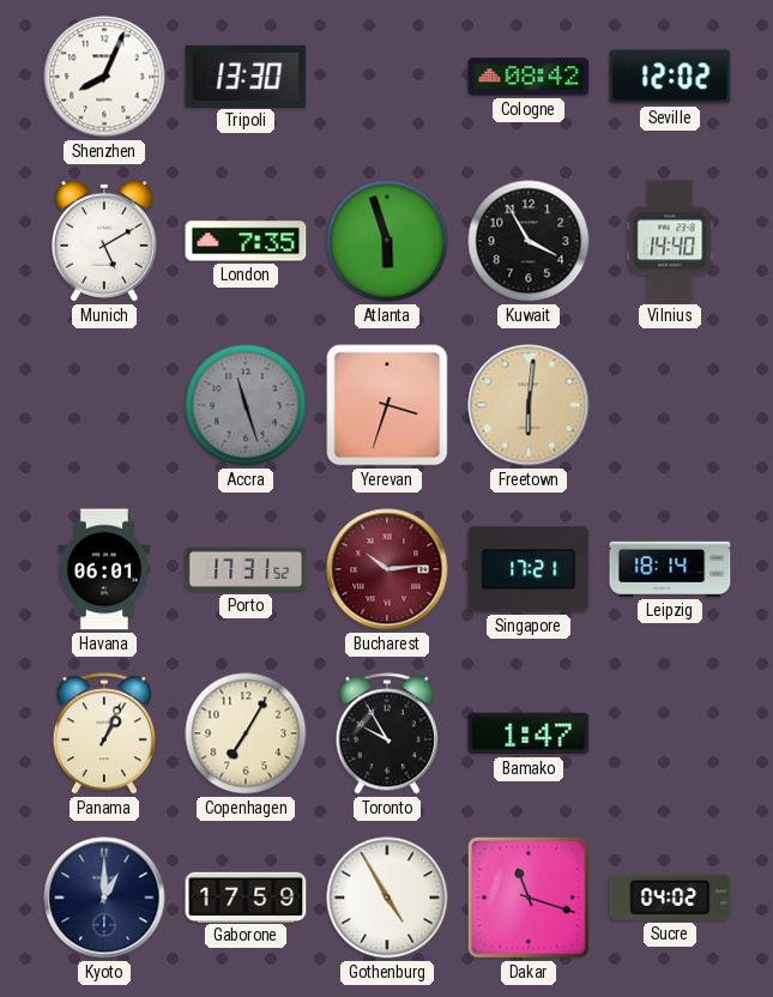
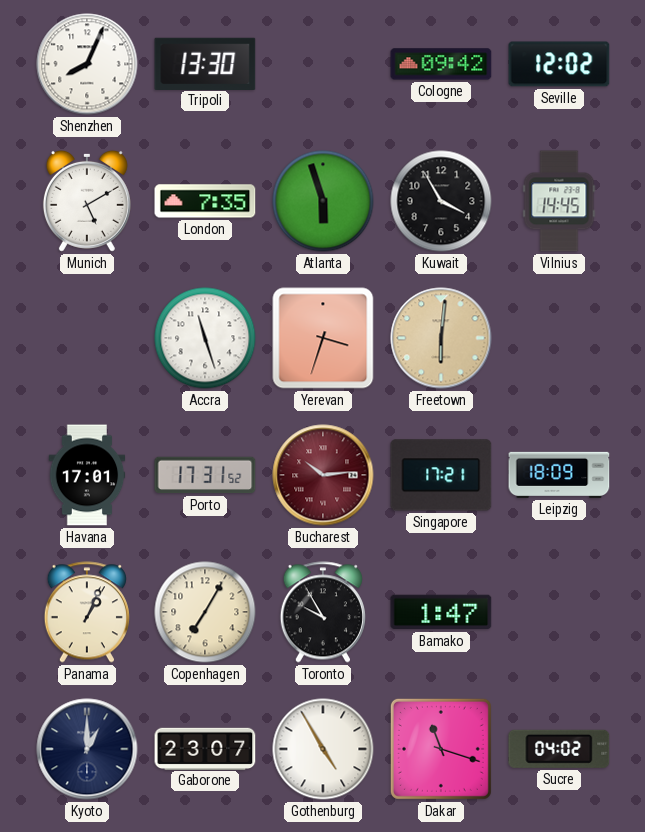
Cologne: 08:42 -> 09:42
Vilnius: 14:40 -> 14:45
Accra dial: grey -> white
Havana: 06:01 -> 17:01
Leipzig: 18:14 -> 18:09
Gaborone: 17:59 -> 23:07
